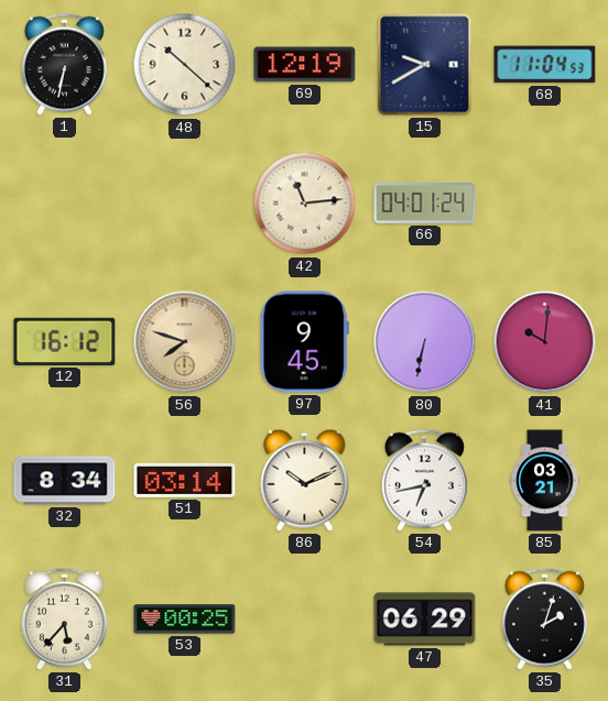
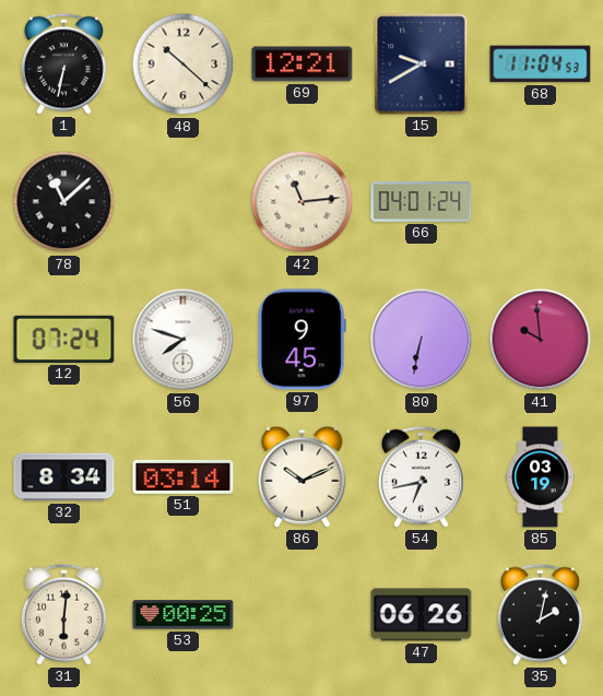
69: 12:19 -> 12:21
78: none -> 11:08
12: 16:12 -> 07:24
56 dial: champagne -> white
41: 10:01 -> 9:59
85: 03:21 -> 03:19
31: 5:37 -> 6:01
47: 06:29 -> 06:26
35: 2:03 -> 2:02
